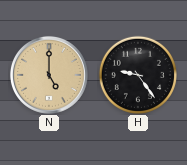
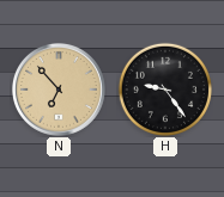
N: 5:00 -> 6:53
